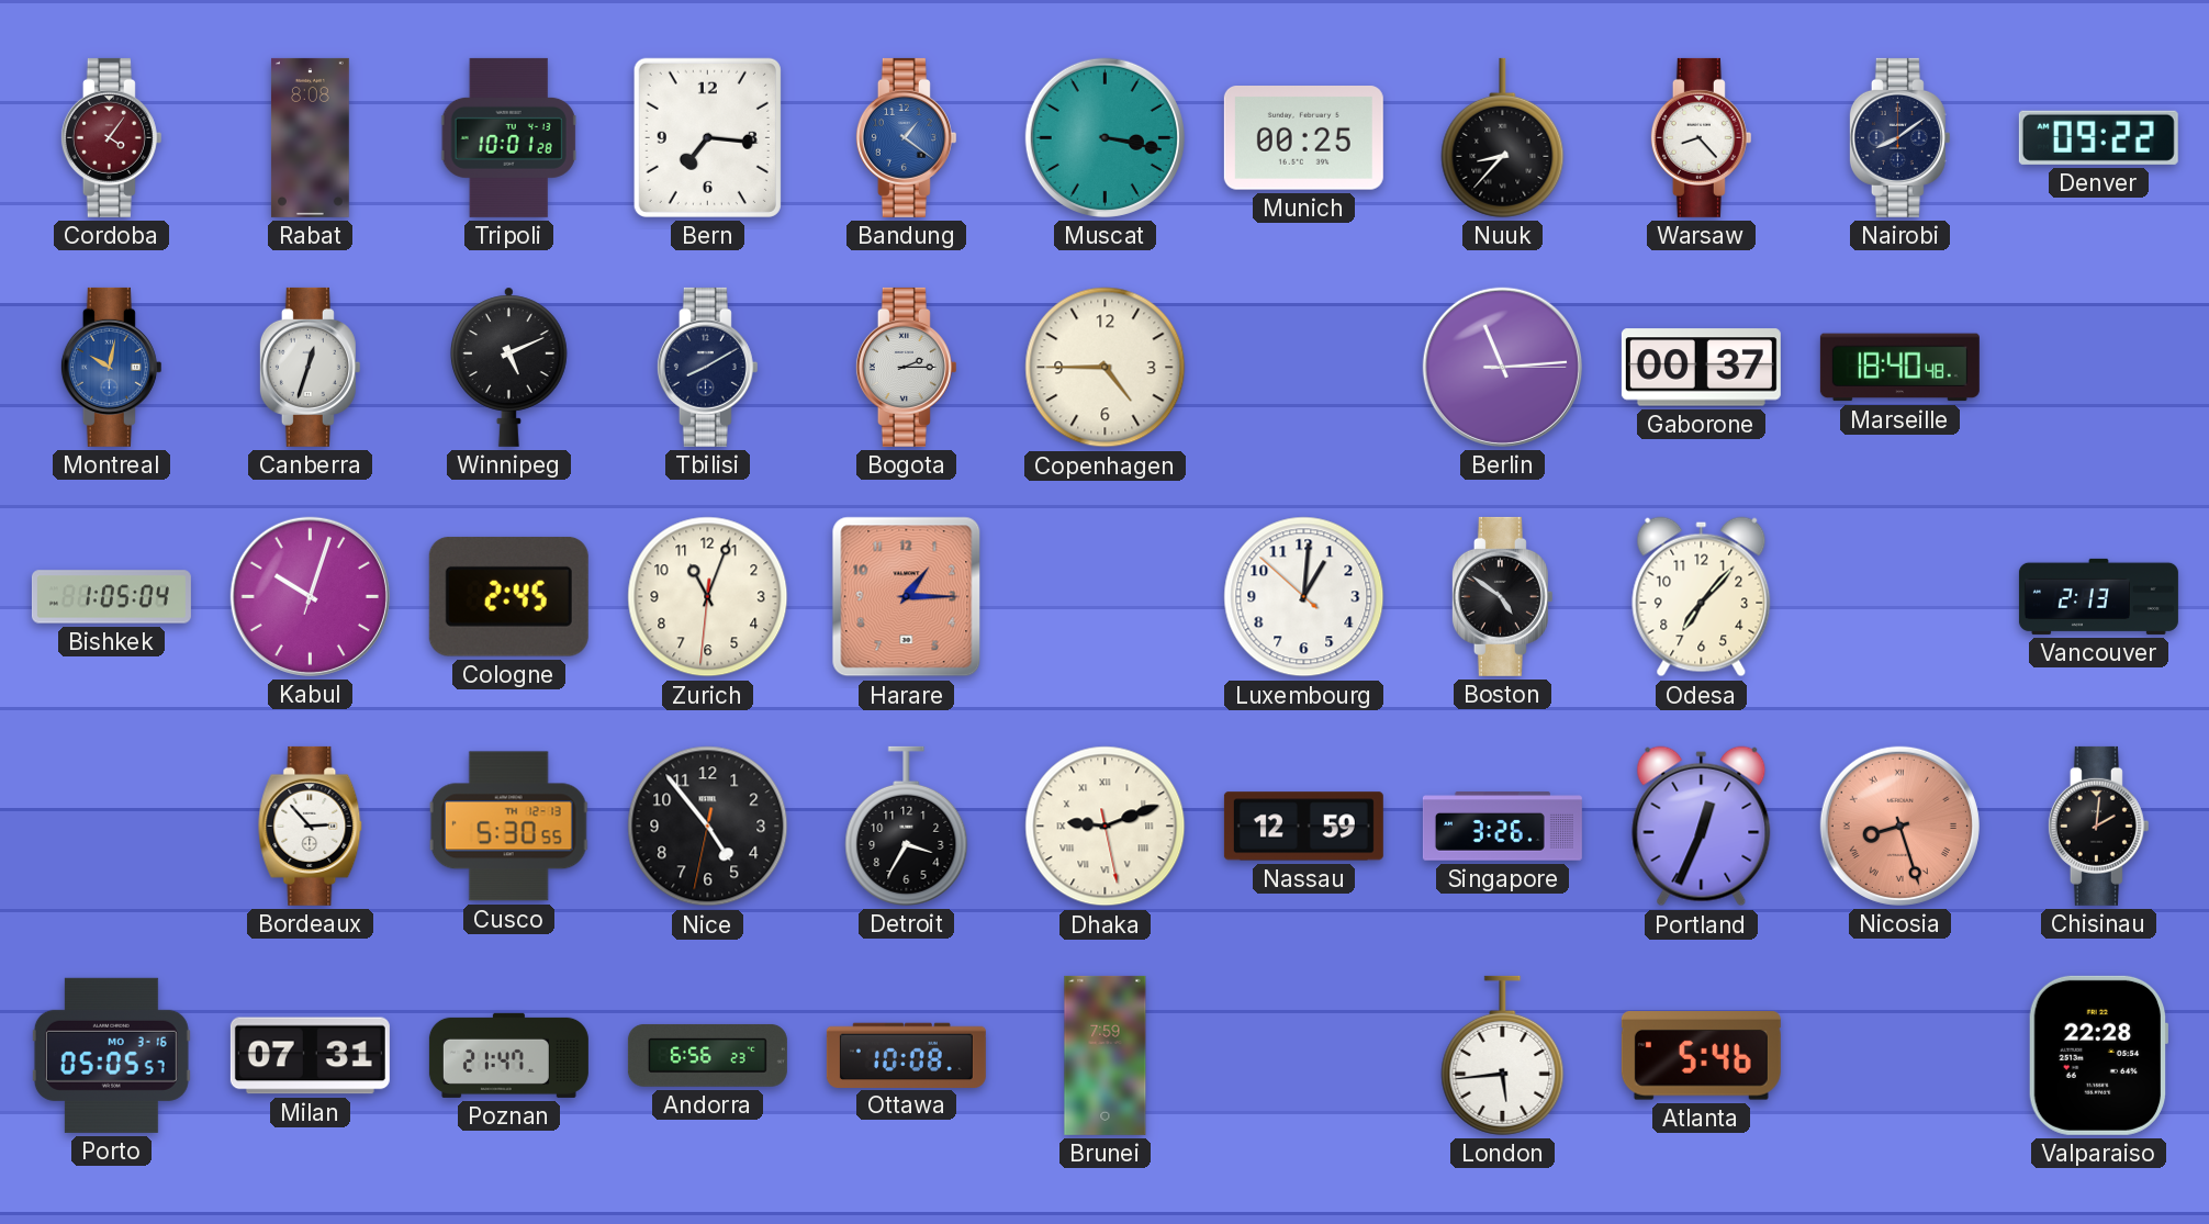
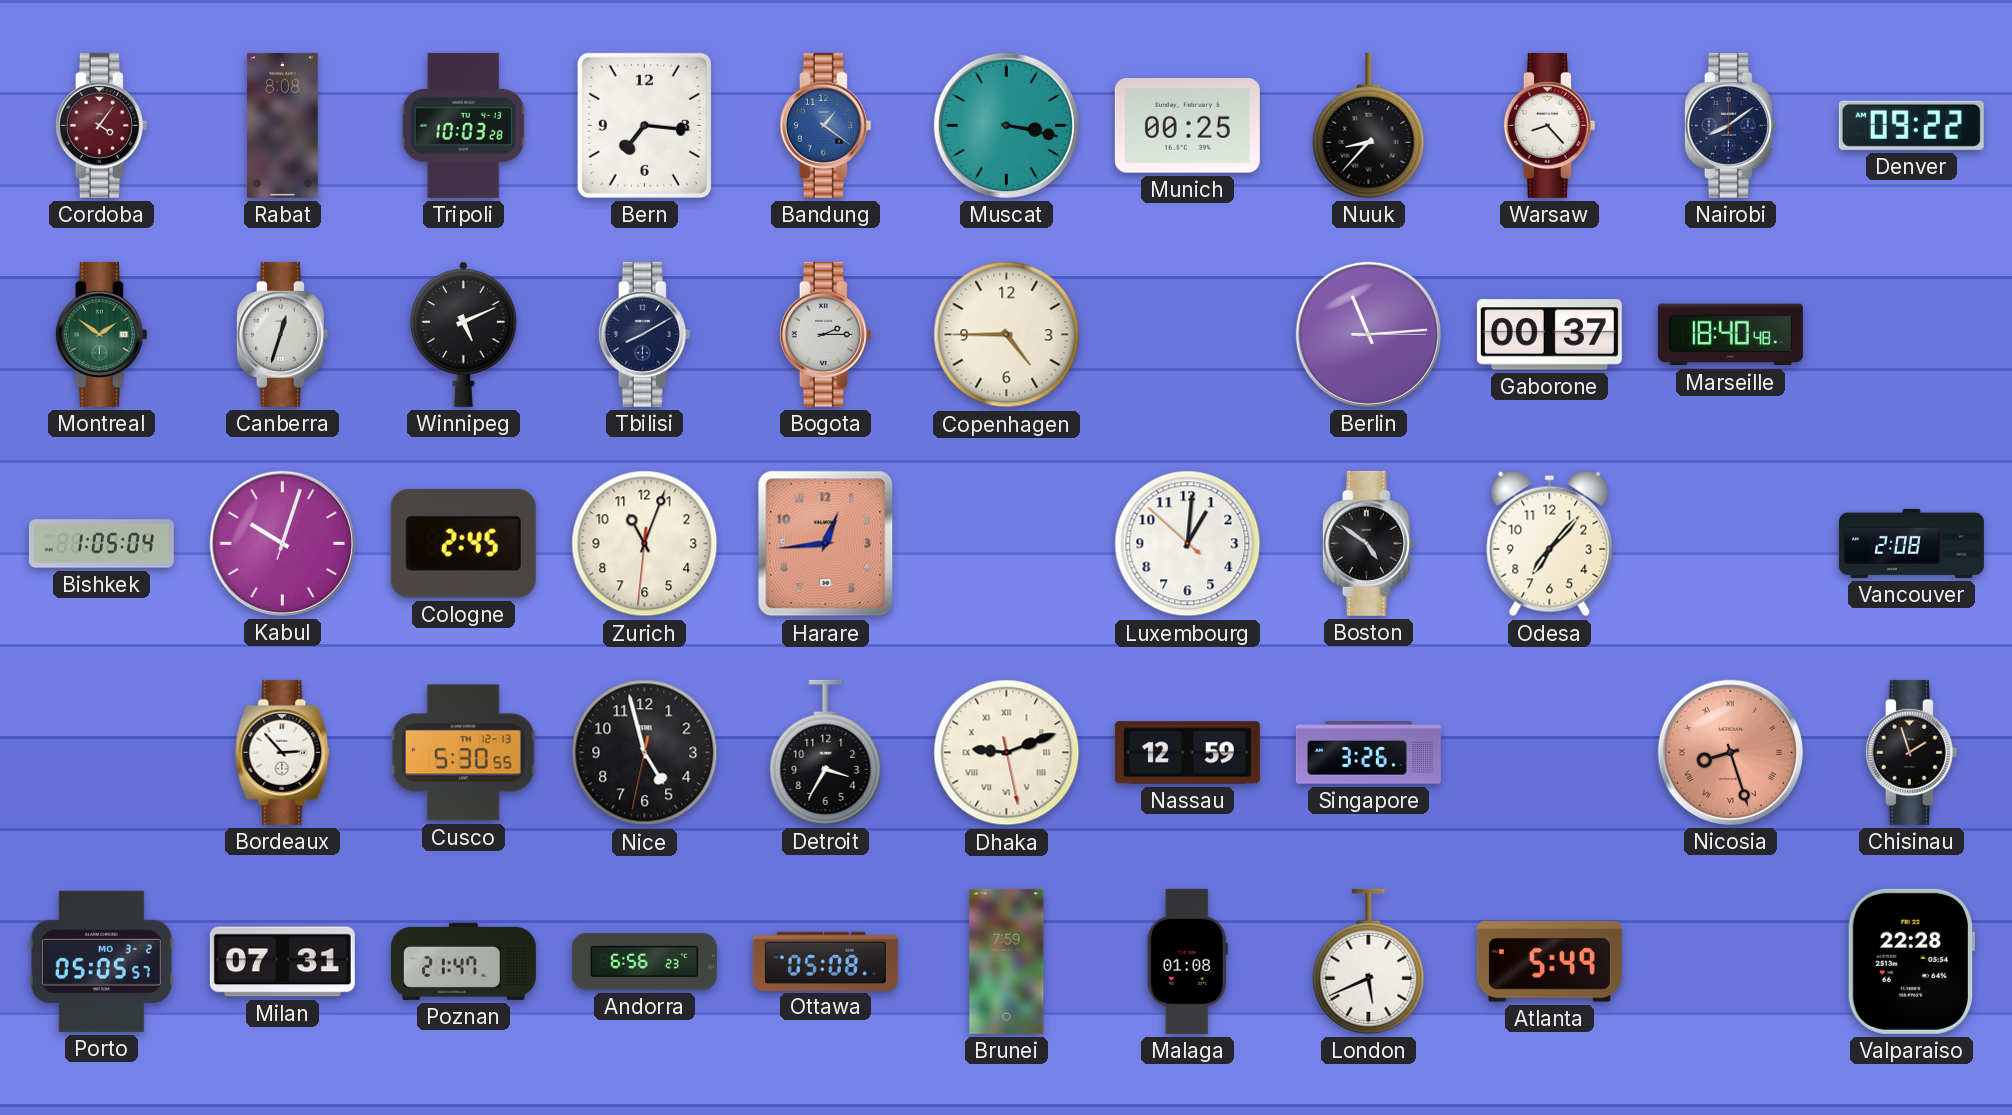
Tripoli: 10:01 -> 10:03
Montreal: 10:02 -> 1:51
Montreal dial: blue -> green
Harare: 1:15 -> 12:44
Vancouver: 2:13 -> 2:08
Nice: 4:53 -> 4:57
Portland: 12:34 -> none
Chisinau: 2:01 -> 1:57
Porto date: MO 3-16 -> MO 3-2
Ottawa: 10:08 -> 05:08
Malaga: none -> 01:08
London: 5:44 -> 5:41
Atlanta: 5:46 -> 5:49
